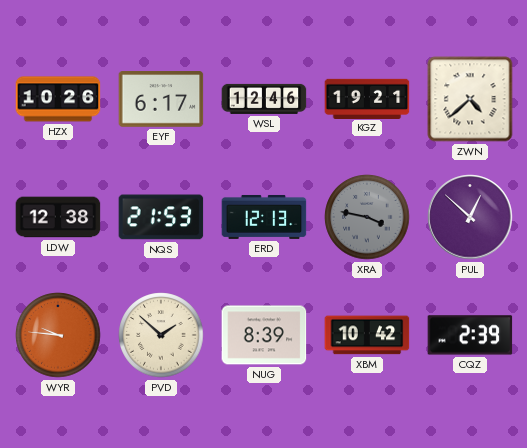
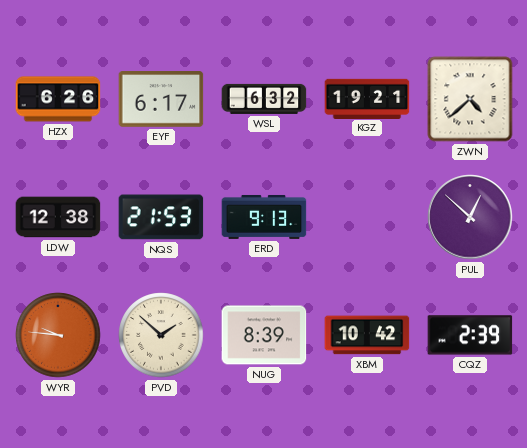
HZX: 10:26 -> 6:26
WSL: 12:46 -> 6:32
ERD: 12:13 -> 9:13
XRA: 3:47 -> none
